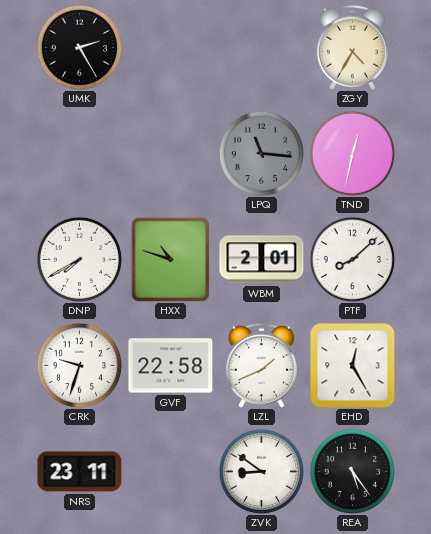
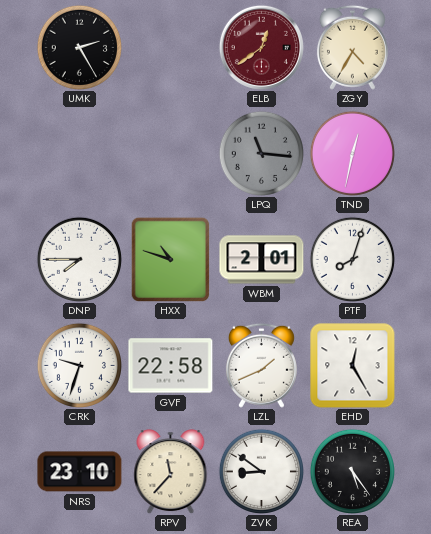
ELB: none -> 12:39
DNP: 7:40 -> 7:45
PTF: 8:08 -> 8:03
NRS: 23:11 -> 23:10
RPV: none -> 11:37
